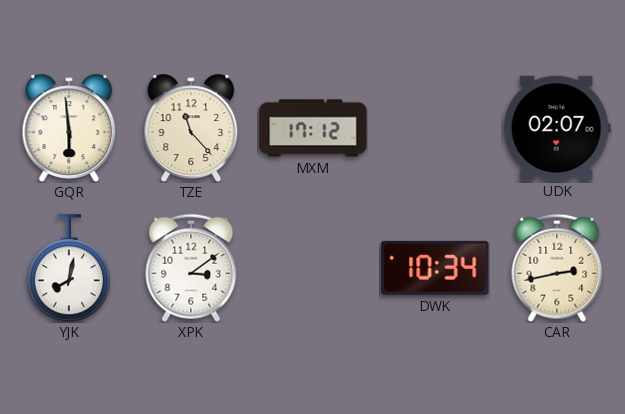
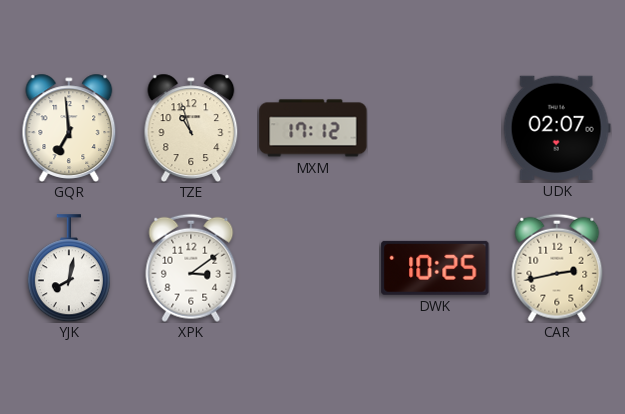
GQR: 5:59 -> 6:59
TZE: 11:23 -> 10:57
DWK: 10:34 -> 10:25
